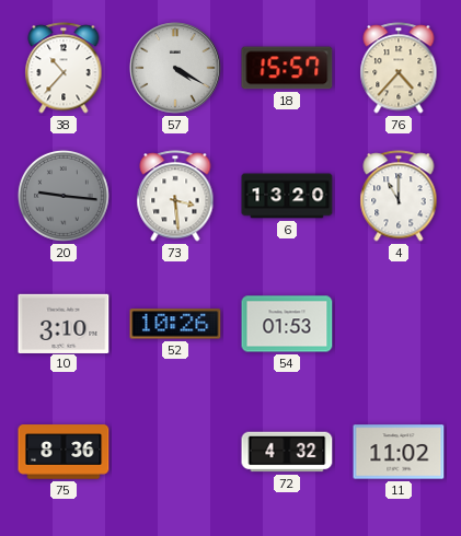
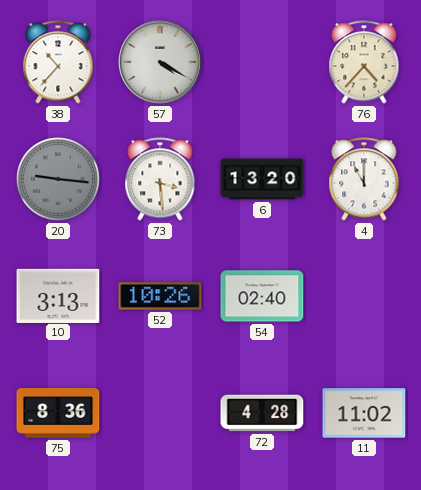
18: 15:57 -> none
10: 3:10 -> 3:13
54: 01:53 -> 02:40
72: 4:32 -> 4:28
